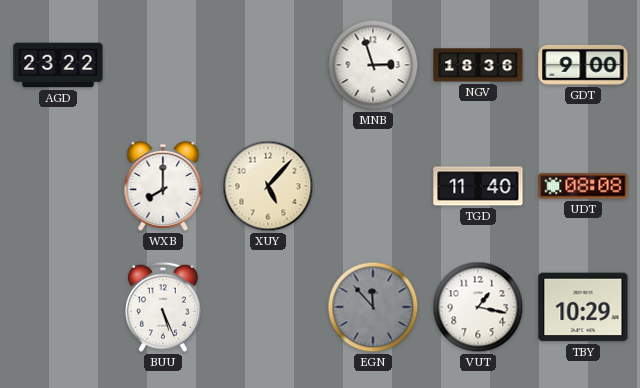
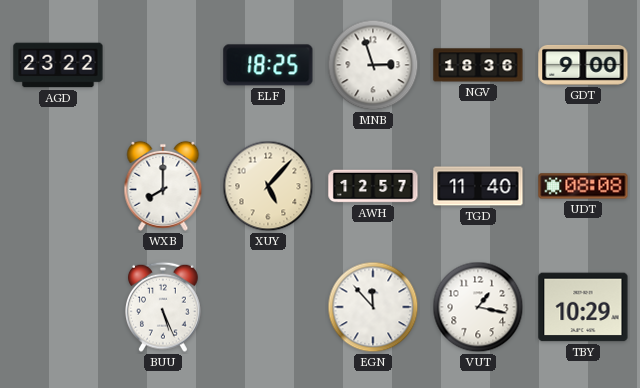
ELF: none -> 18:25
AWH: none -> 12:57
EGN dial: grey -> white
